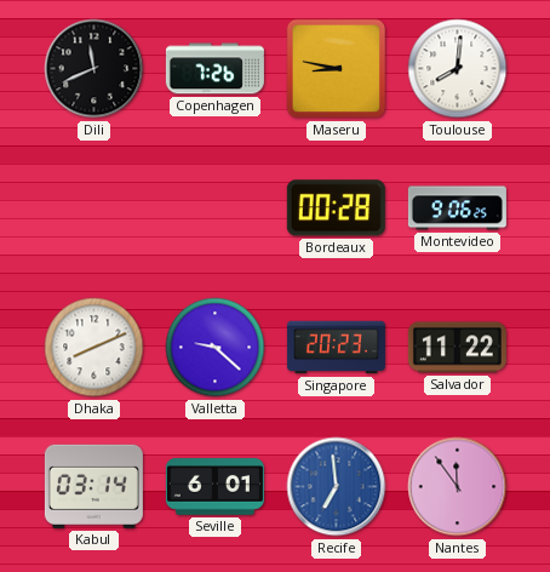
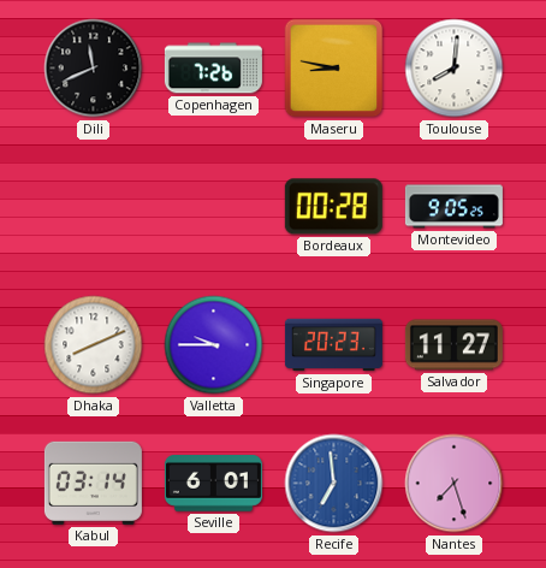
Montevideo: 9:06 -> 9:05
Valletta: 9:22 -> 9:45
Salvador: 11:22 -> 11:27
Nantes: 11:54 -> 7:27
